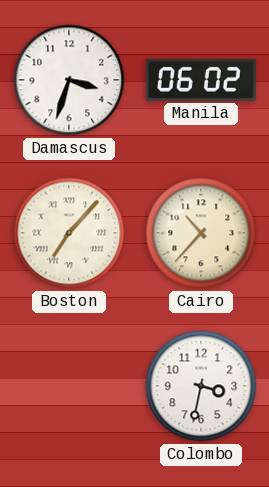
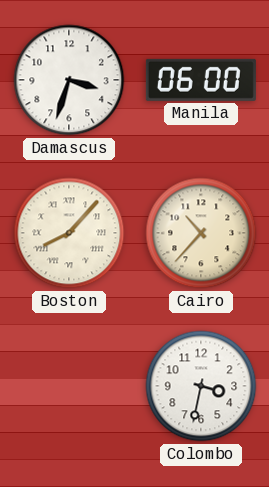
Manila: 06:02 -> 06:00
Boston: 7:07 -> 8:07
